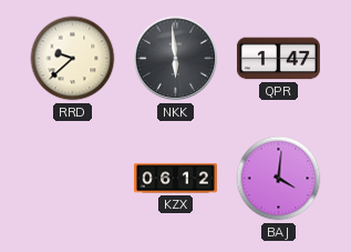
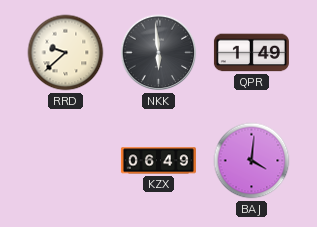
QPR: 1:47 -> 1:49
KZX: 06:12 -> 06:49
